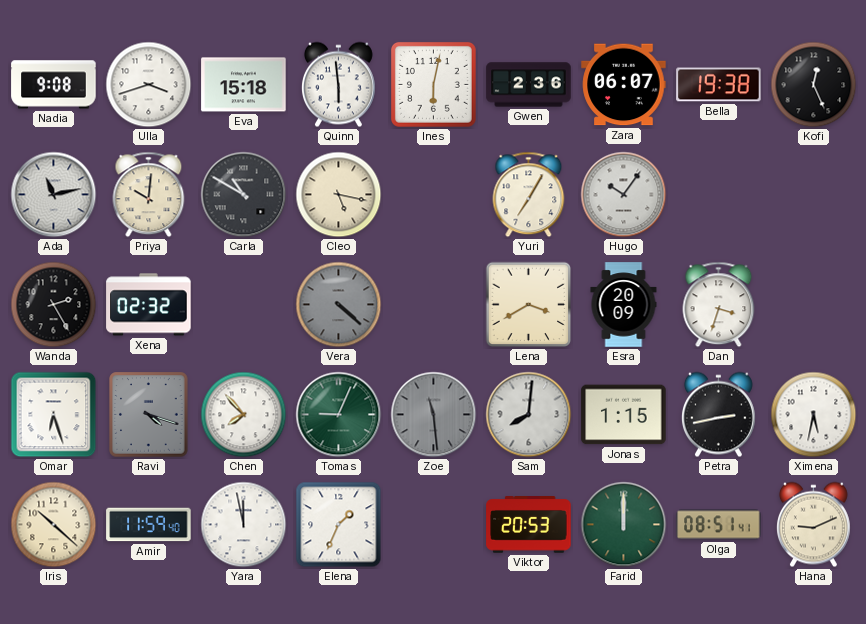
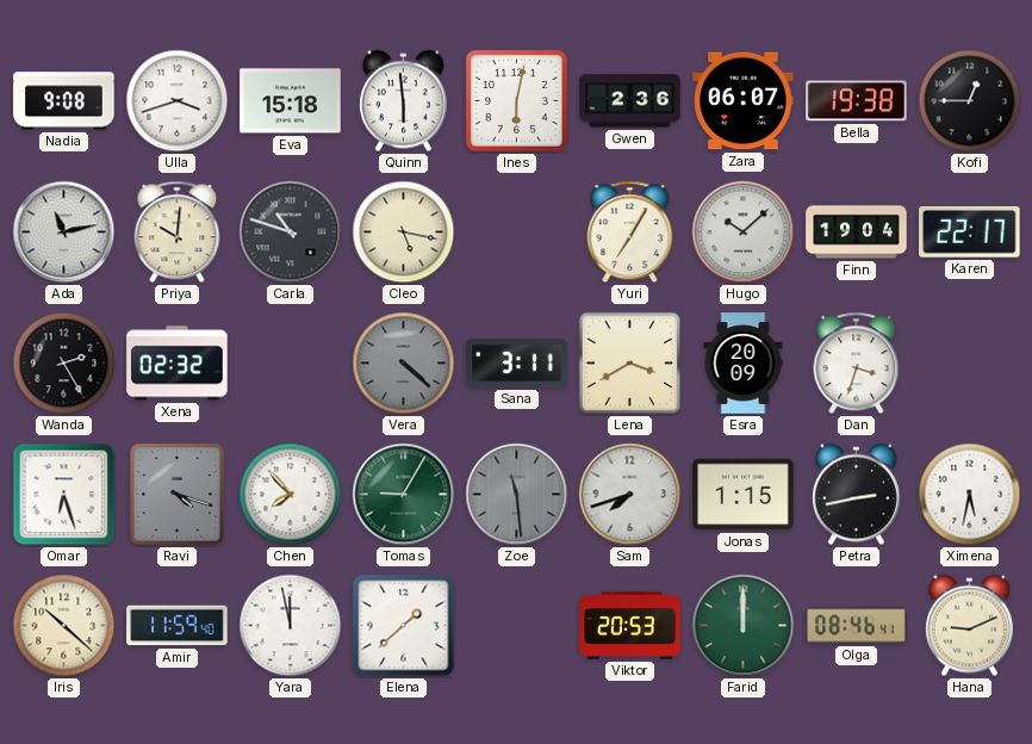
Kofi: 12:26 -> 12:45
Carla: 10:50 -> 10:48
Hugo: 10:06 -> 10:08
Finn: none -> 19:04
Karen: none -> 22:17
Sana: none -> 3:11
Tomas: 9:04 -> 9:05
Sam: 8:01 -> 7:42
Elena: 1:34 -> 1:38
Olga: 08:51 -> 08:46
